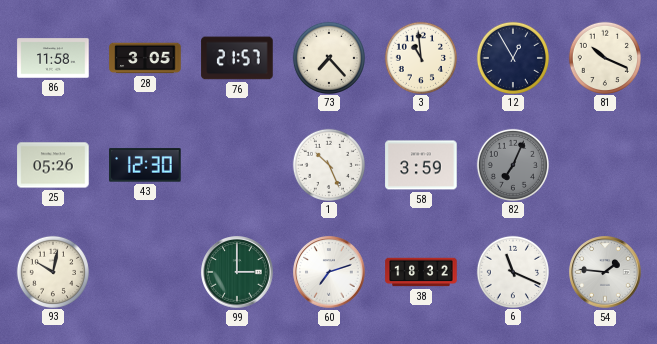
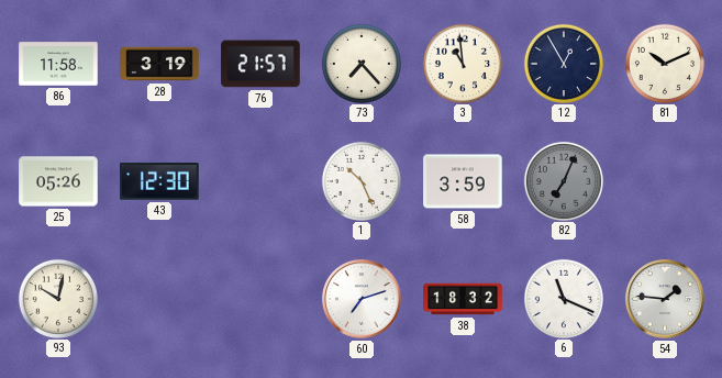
28: 3:05 -> 3:19
81: 10:19 -> 10:11
99: 3:00 -> none
